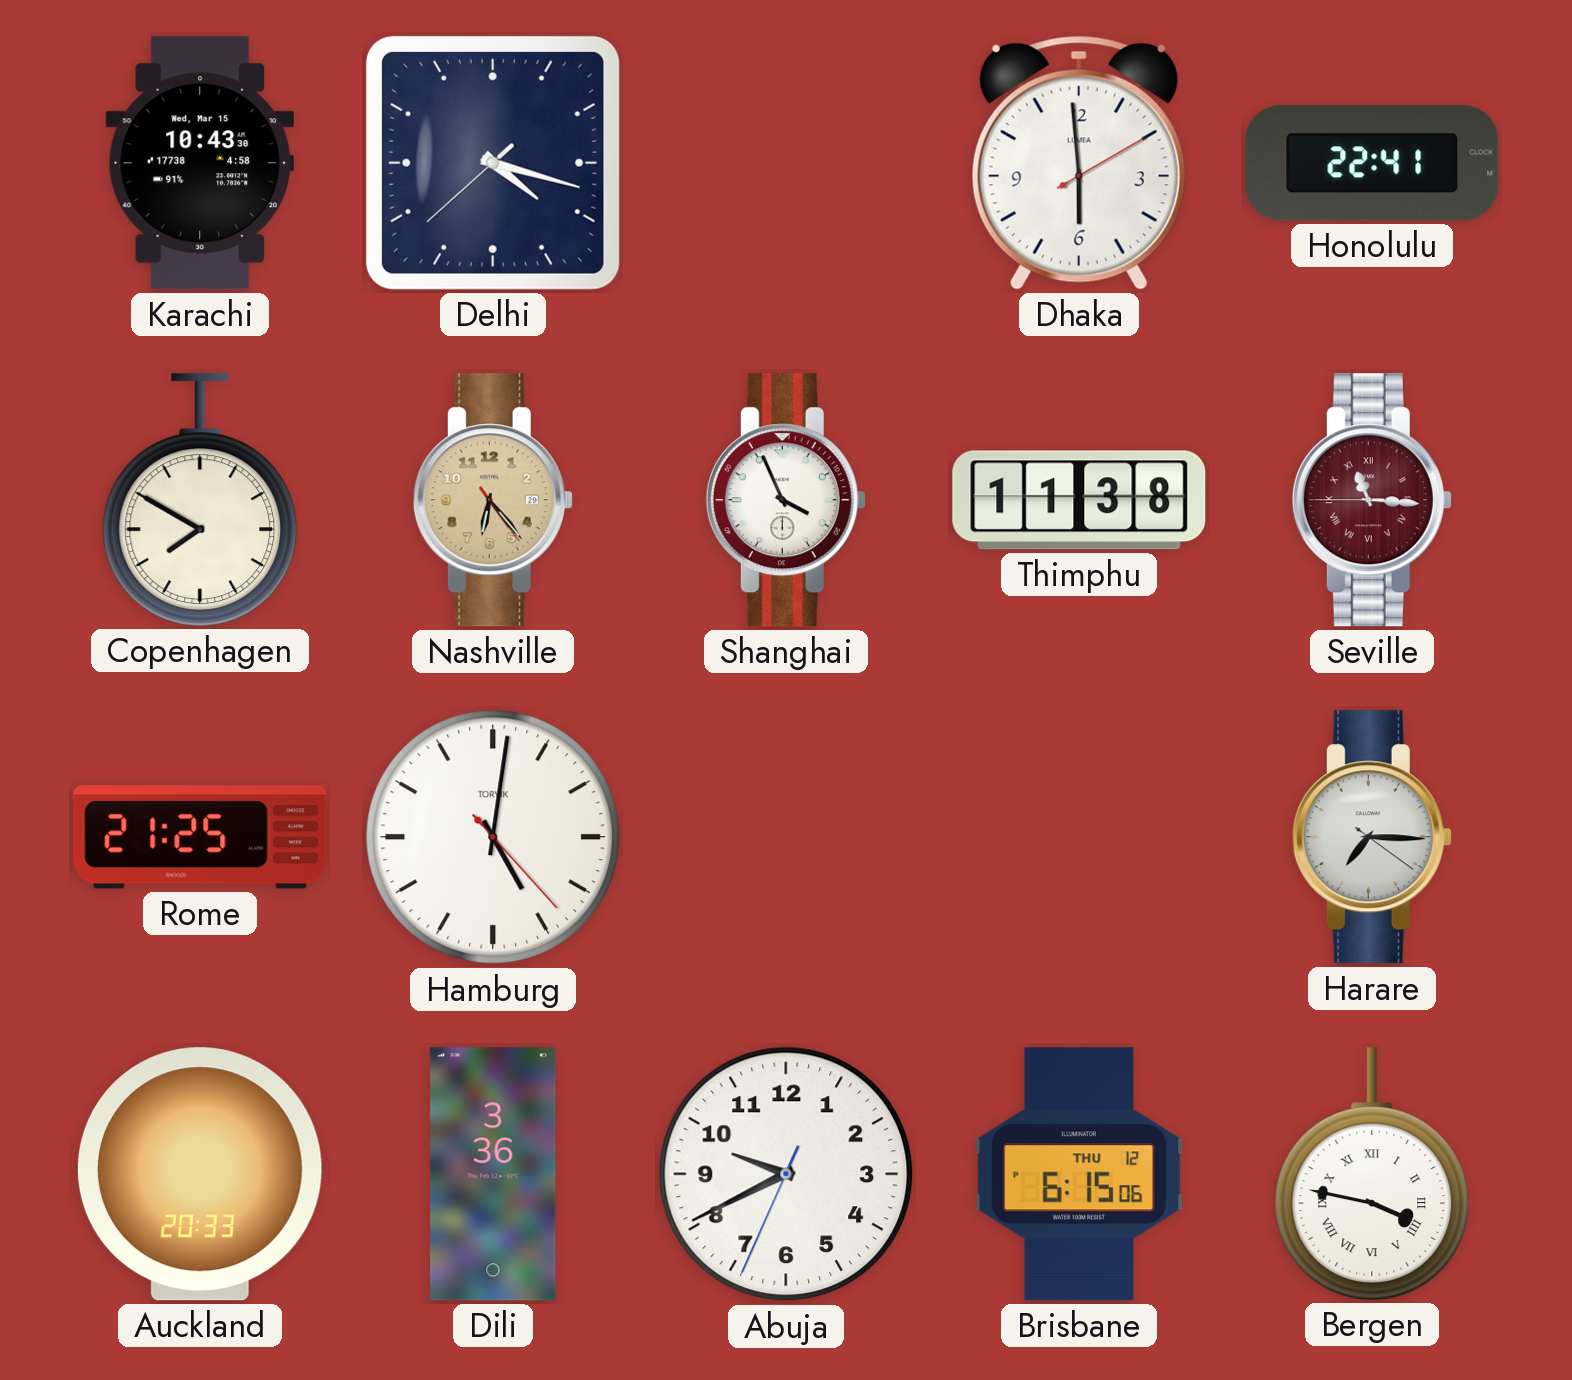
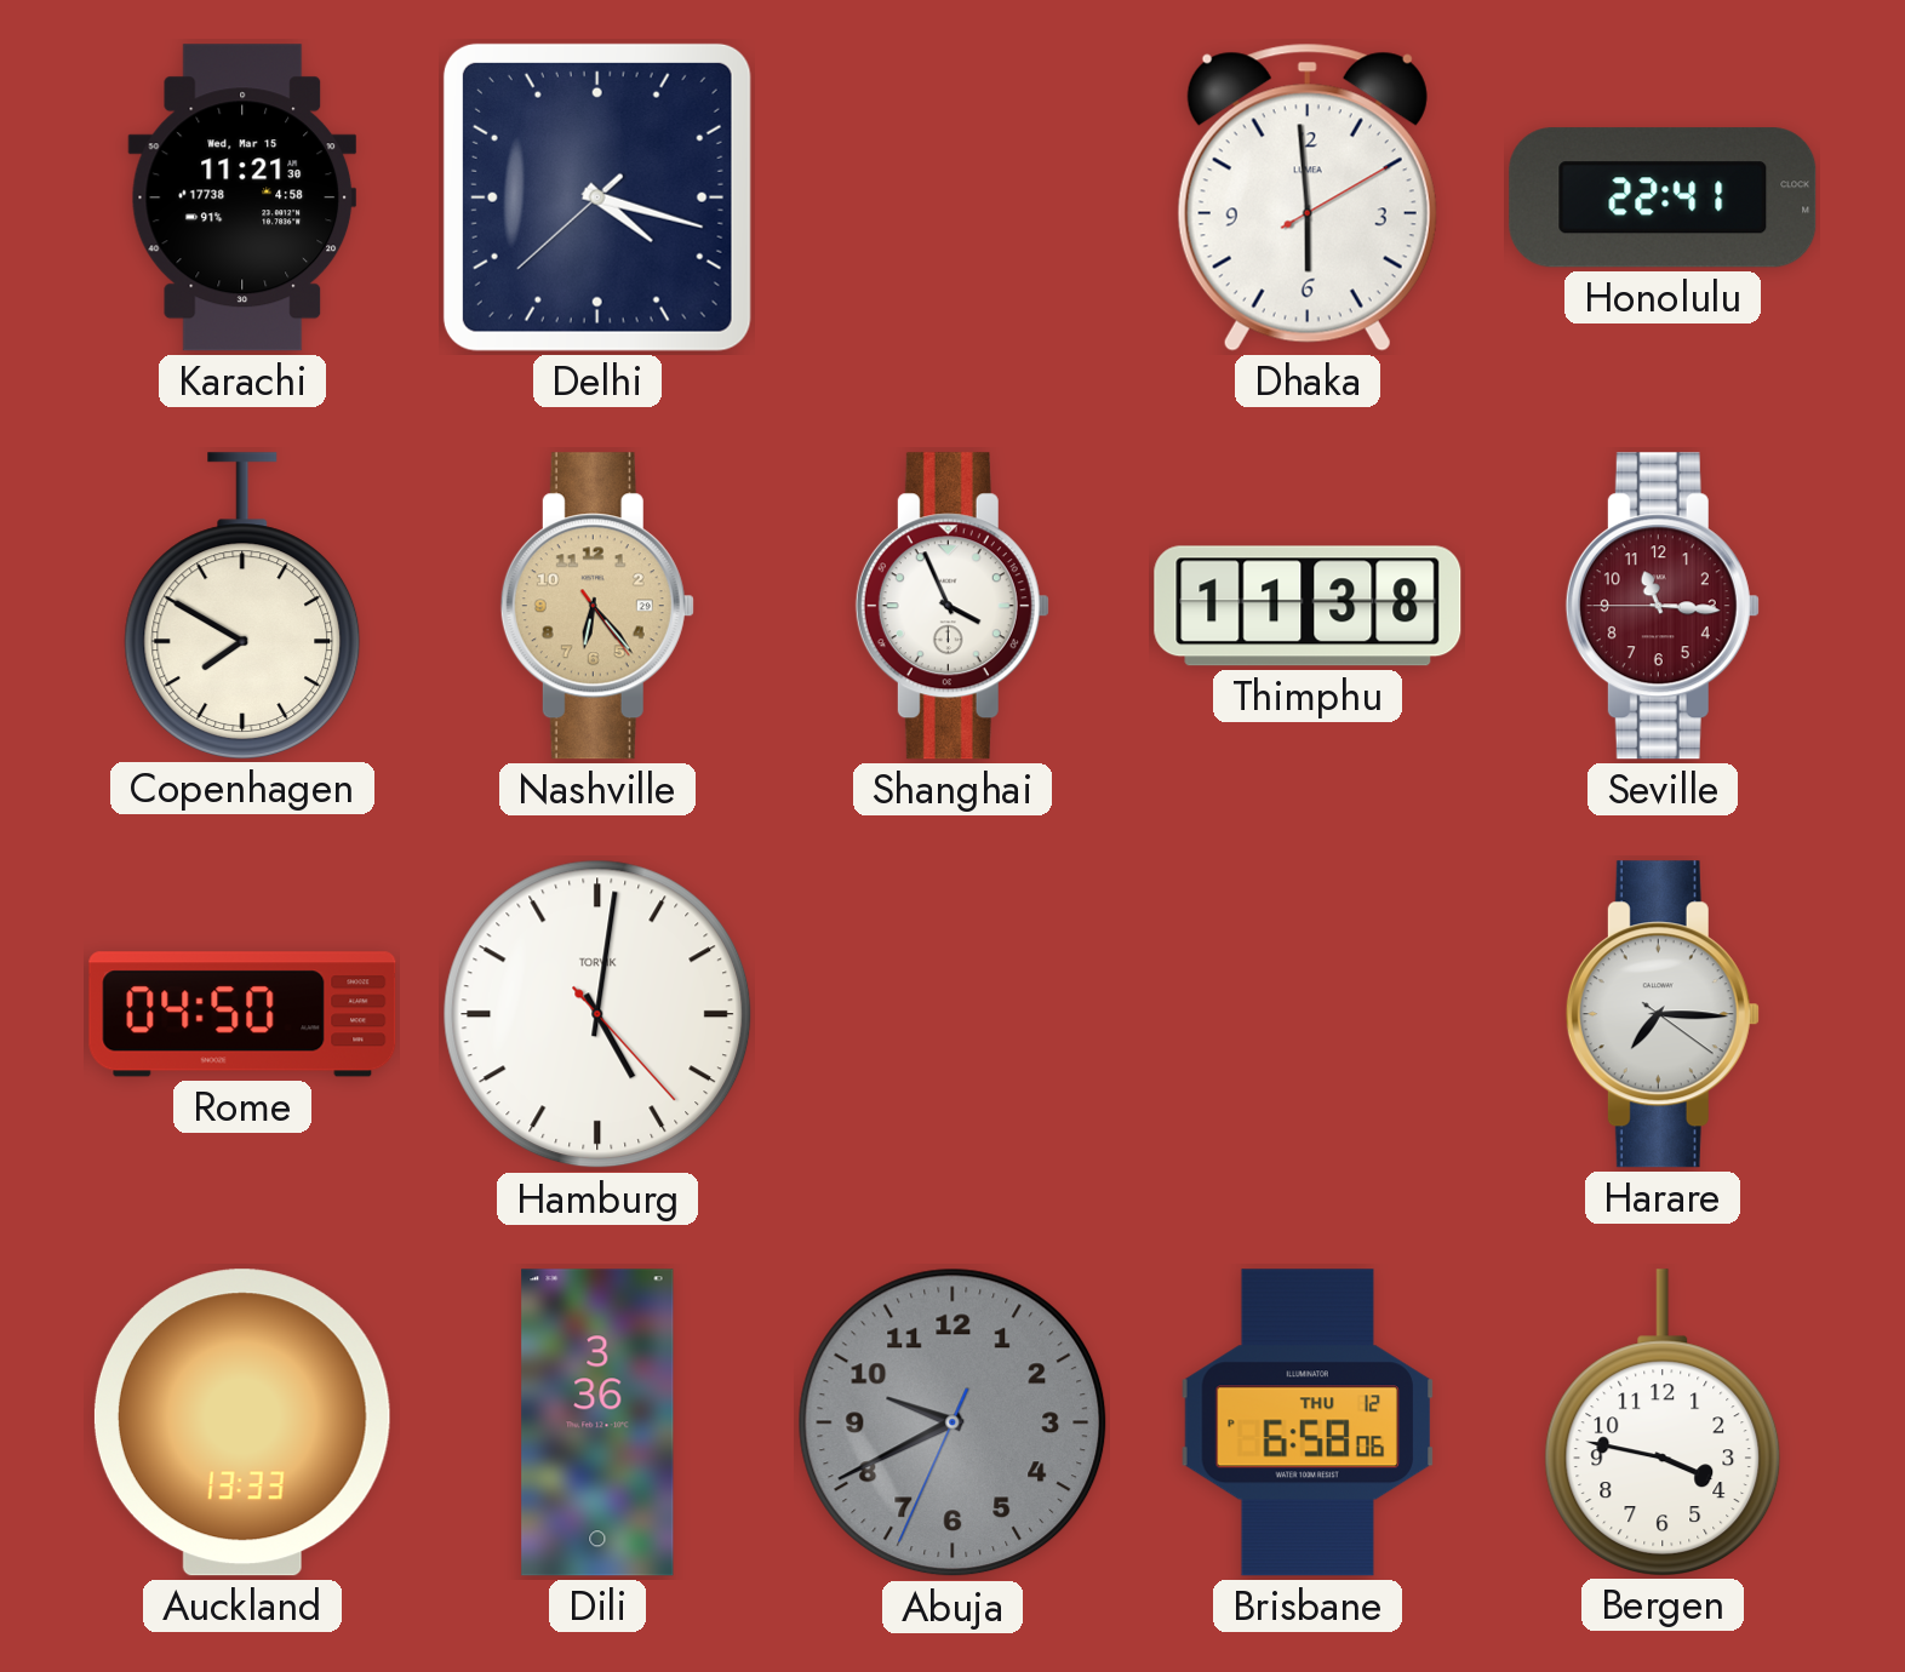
Karachi: 10:43 -> 11:21
Seville numerals: Roman -> Arabic
Rome: 21:25 -> 04:50
Auckland: 20:33 -> 13:33
Abuja dial: white -> grey
Brisbane: 6:15 -> 6:58
Bergen numerals: Roman -> Arabic
